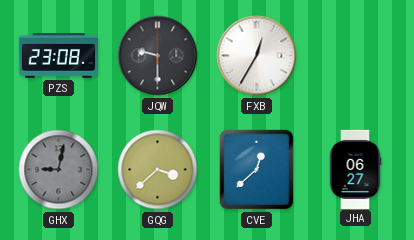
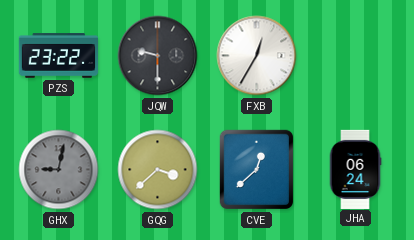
PZS: 23:08 -> 23:22
JHA: 06:27 -> 06:24
